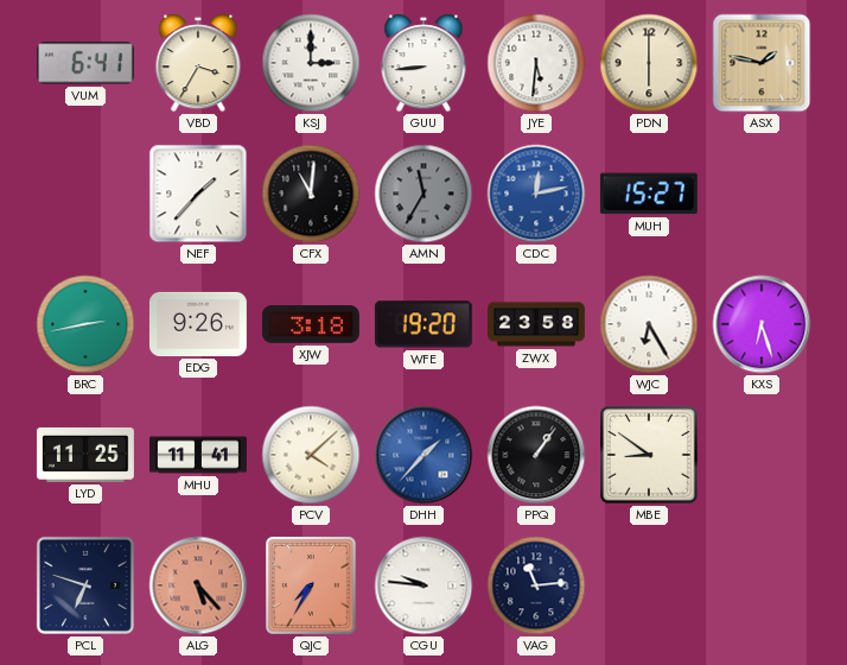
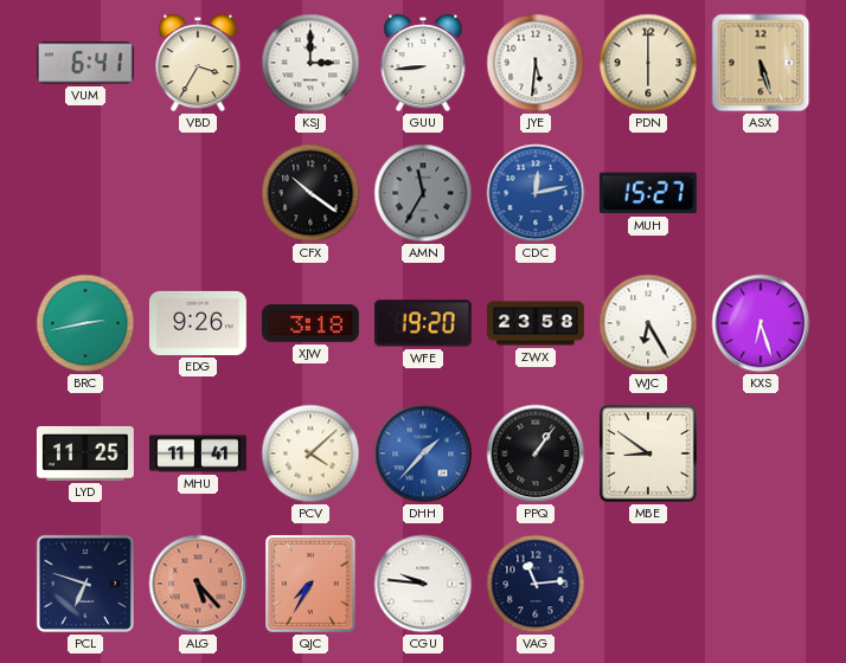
ASX: 1:47 -> 5:27
NEF: 1:37 -> none
CFX: 11:01 -> 10:21
